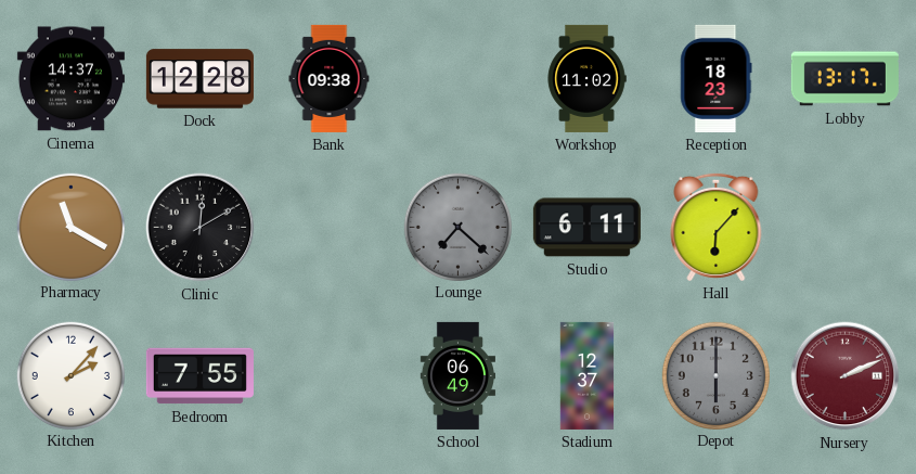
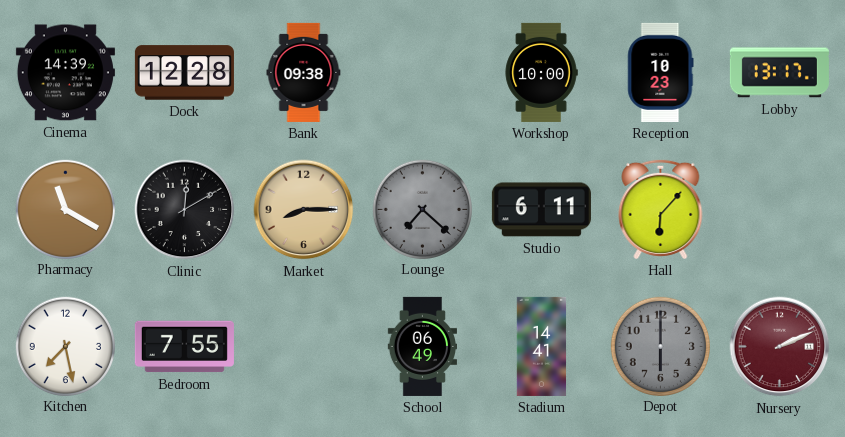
Cinema: 14:37 -> 14:39
Workshop: 11:02 -> 10:00
Reception: 18:23 -> 10:23
Market: none -> 8:15
Kitchen: 2:07 -> 7:28
Stadium: 12:37 -> 14:41
